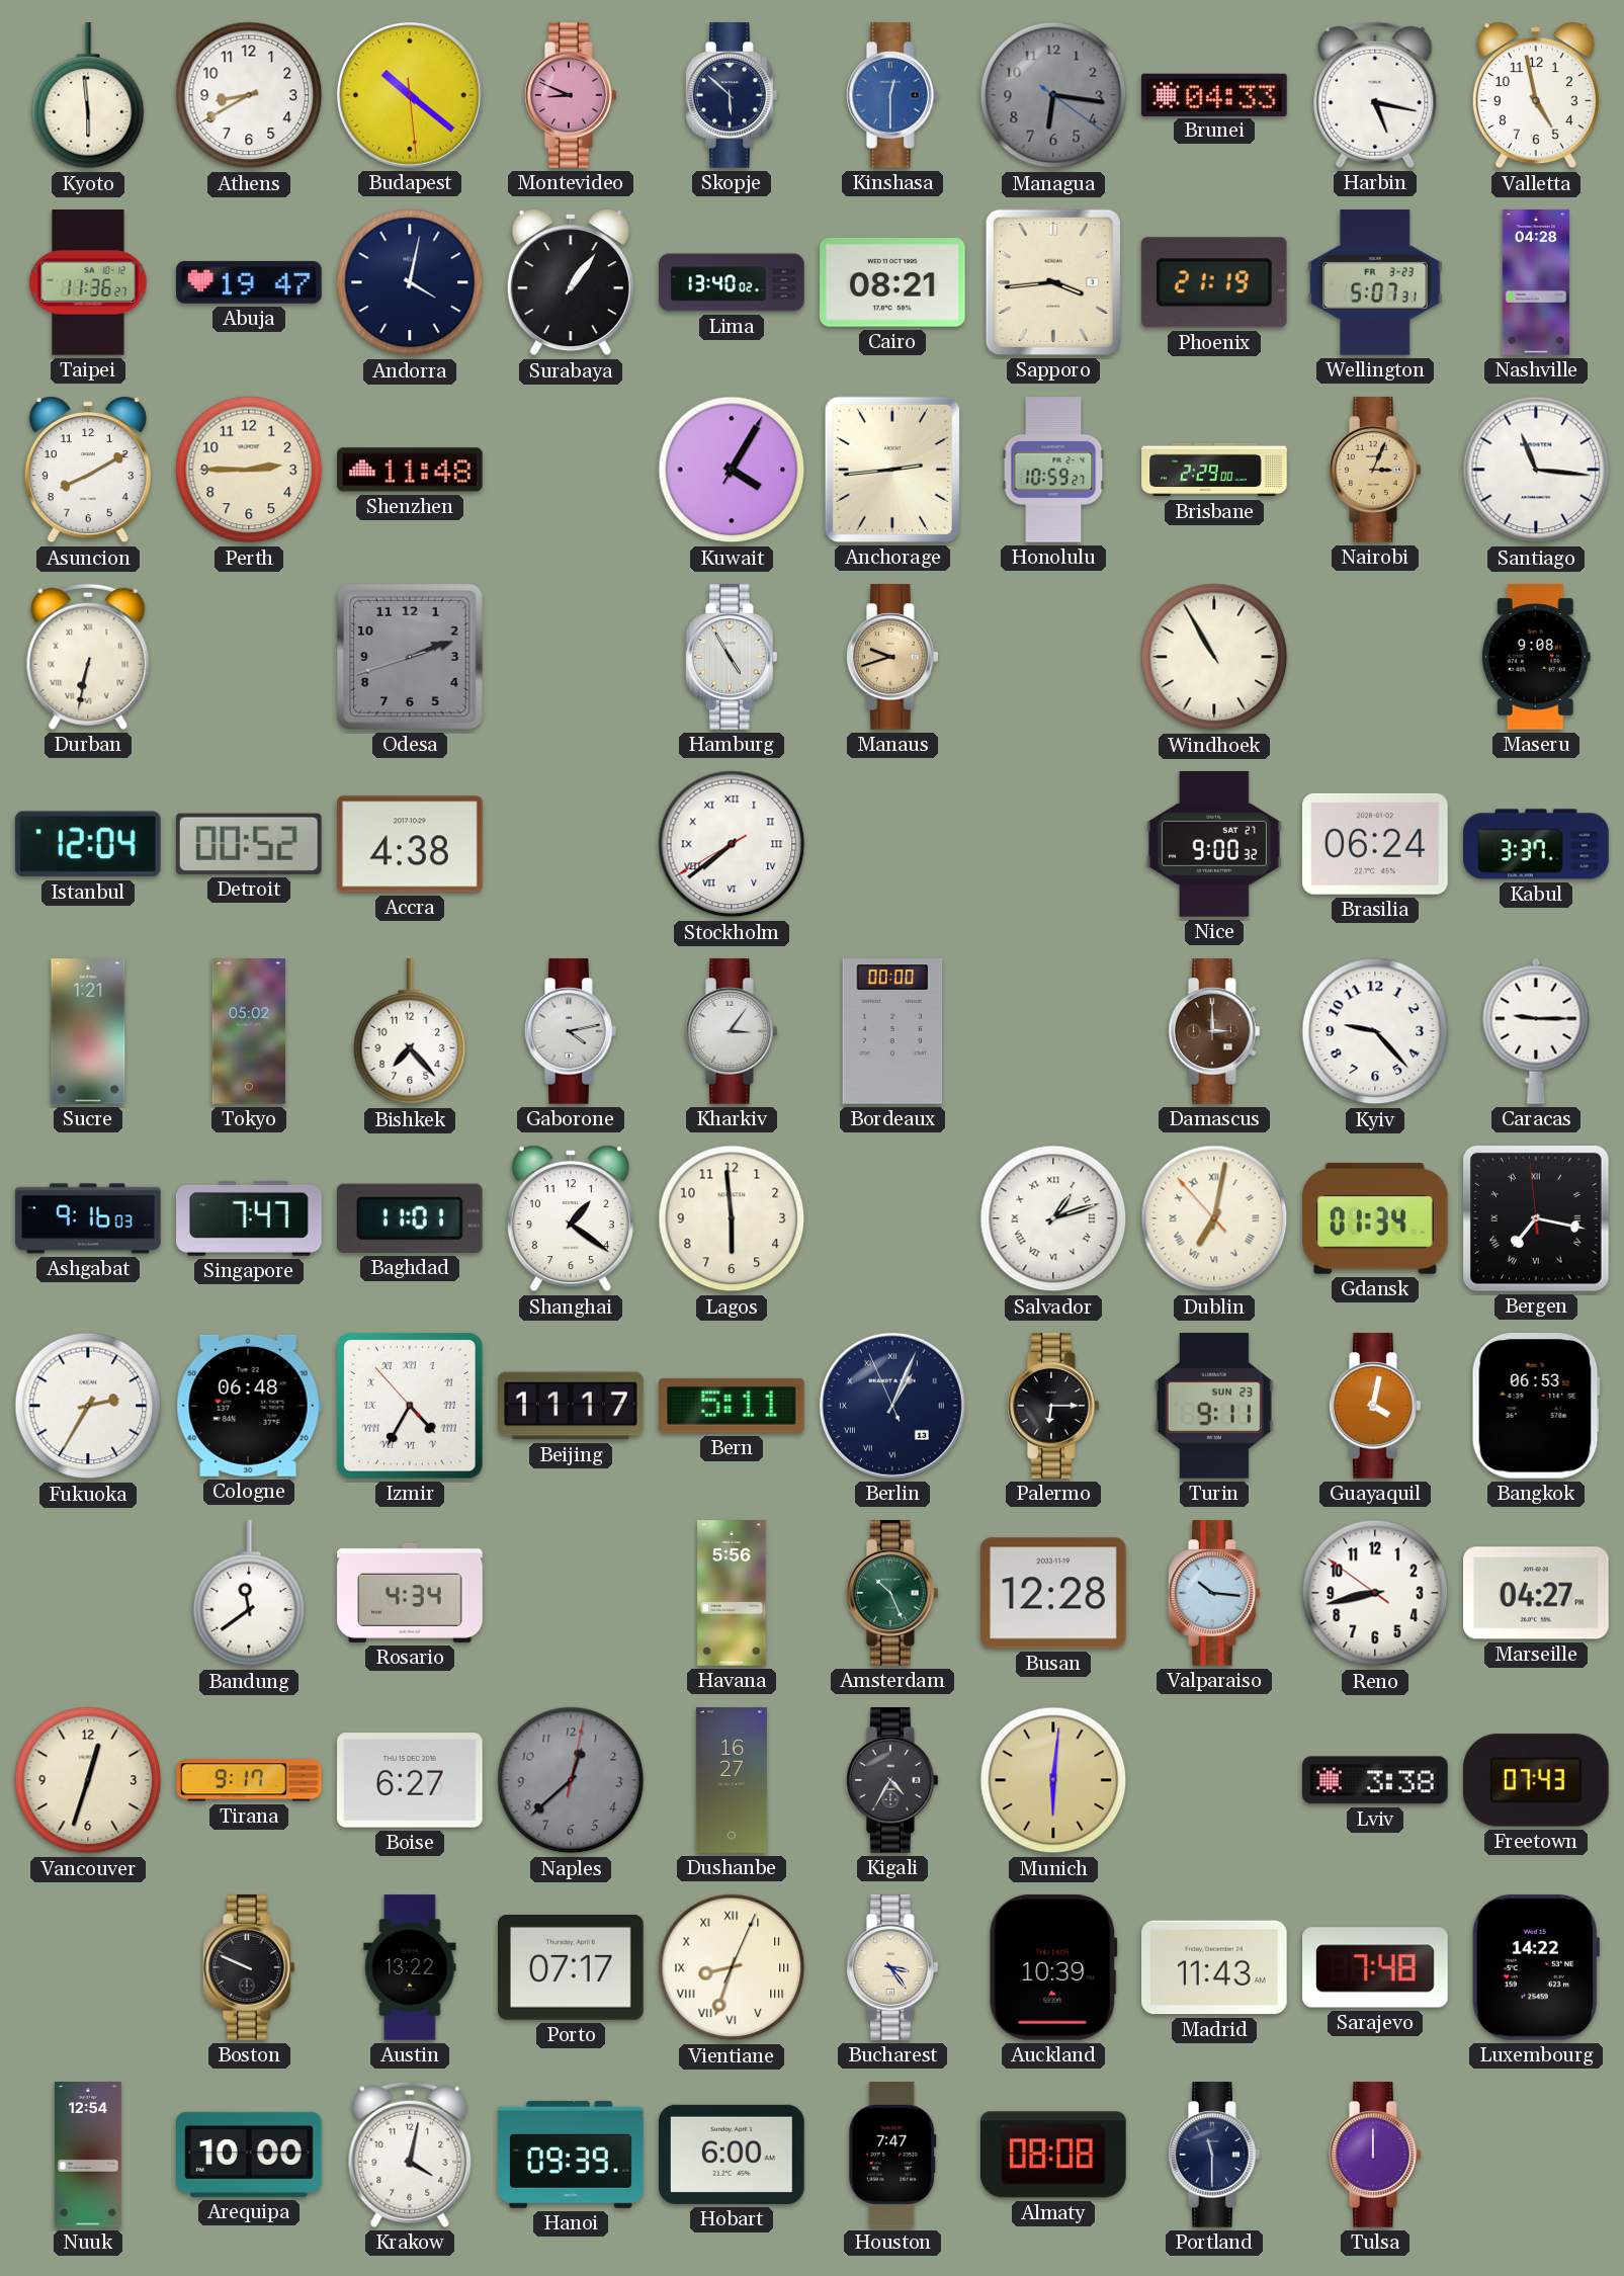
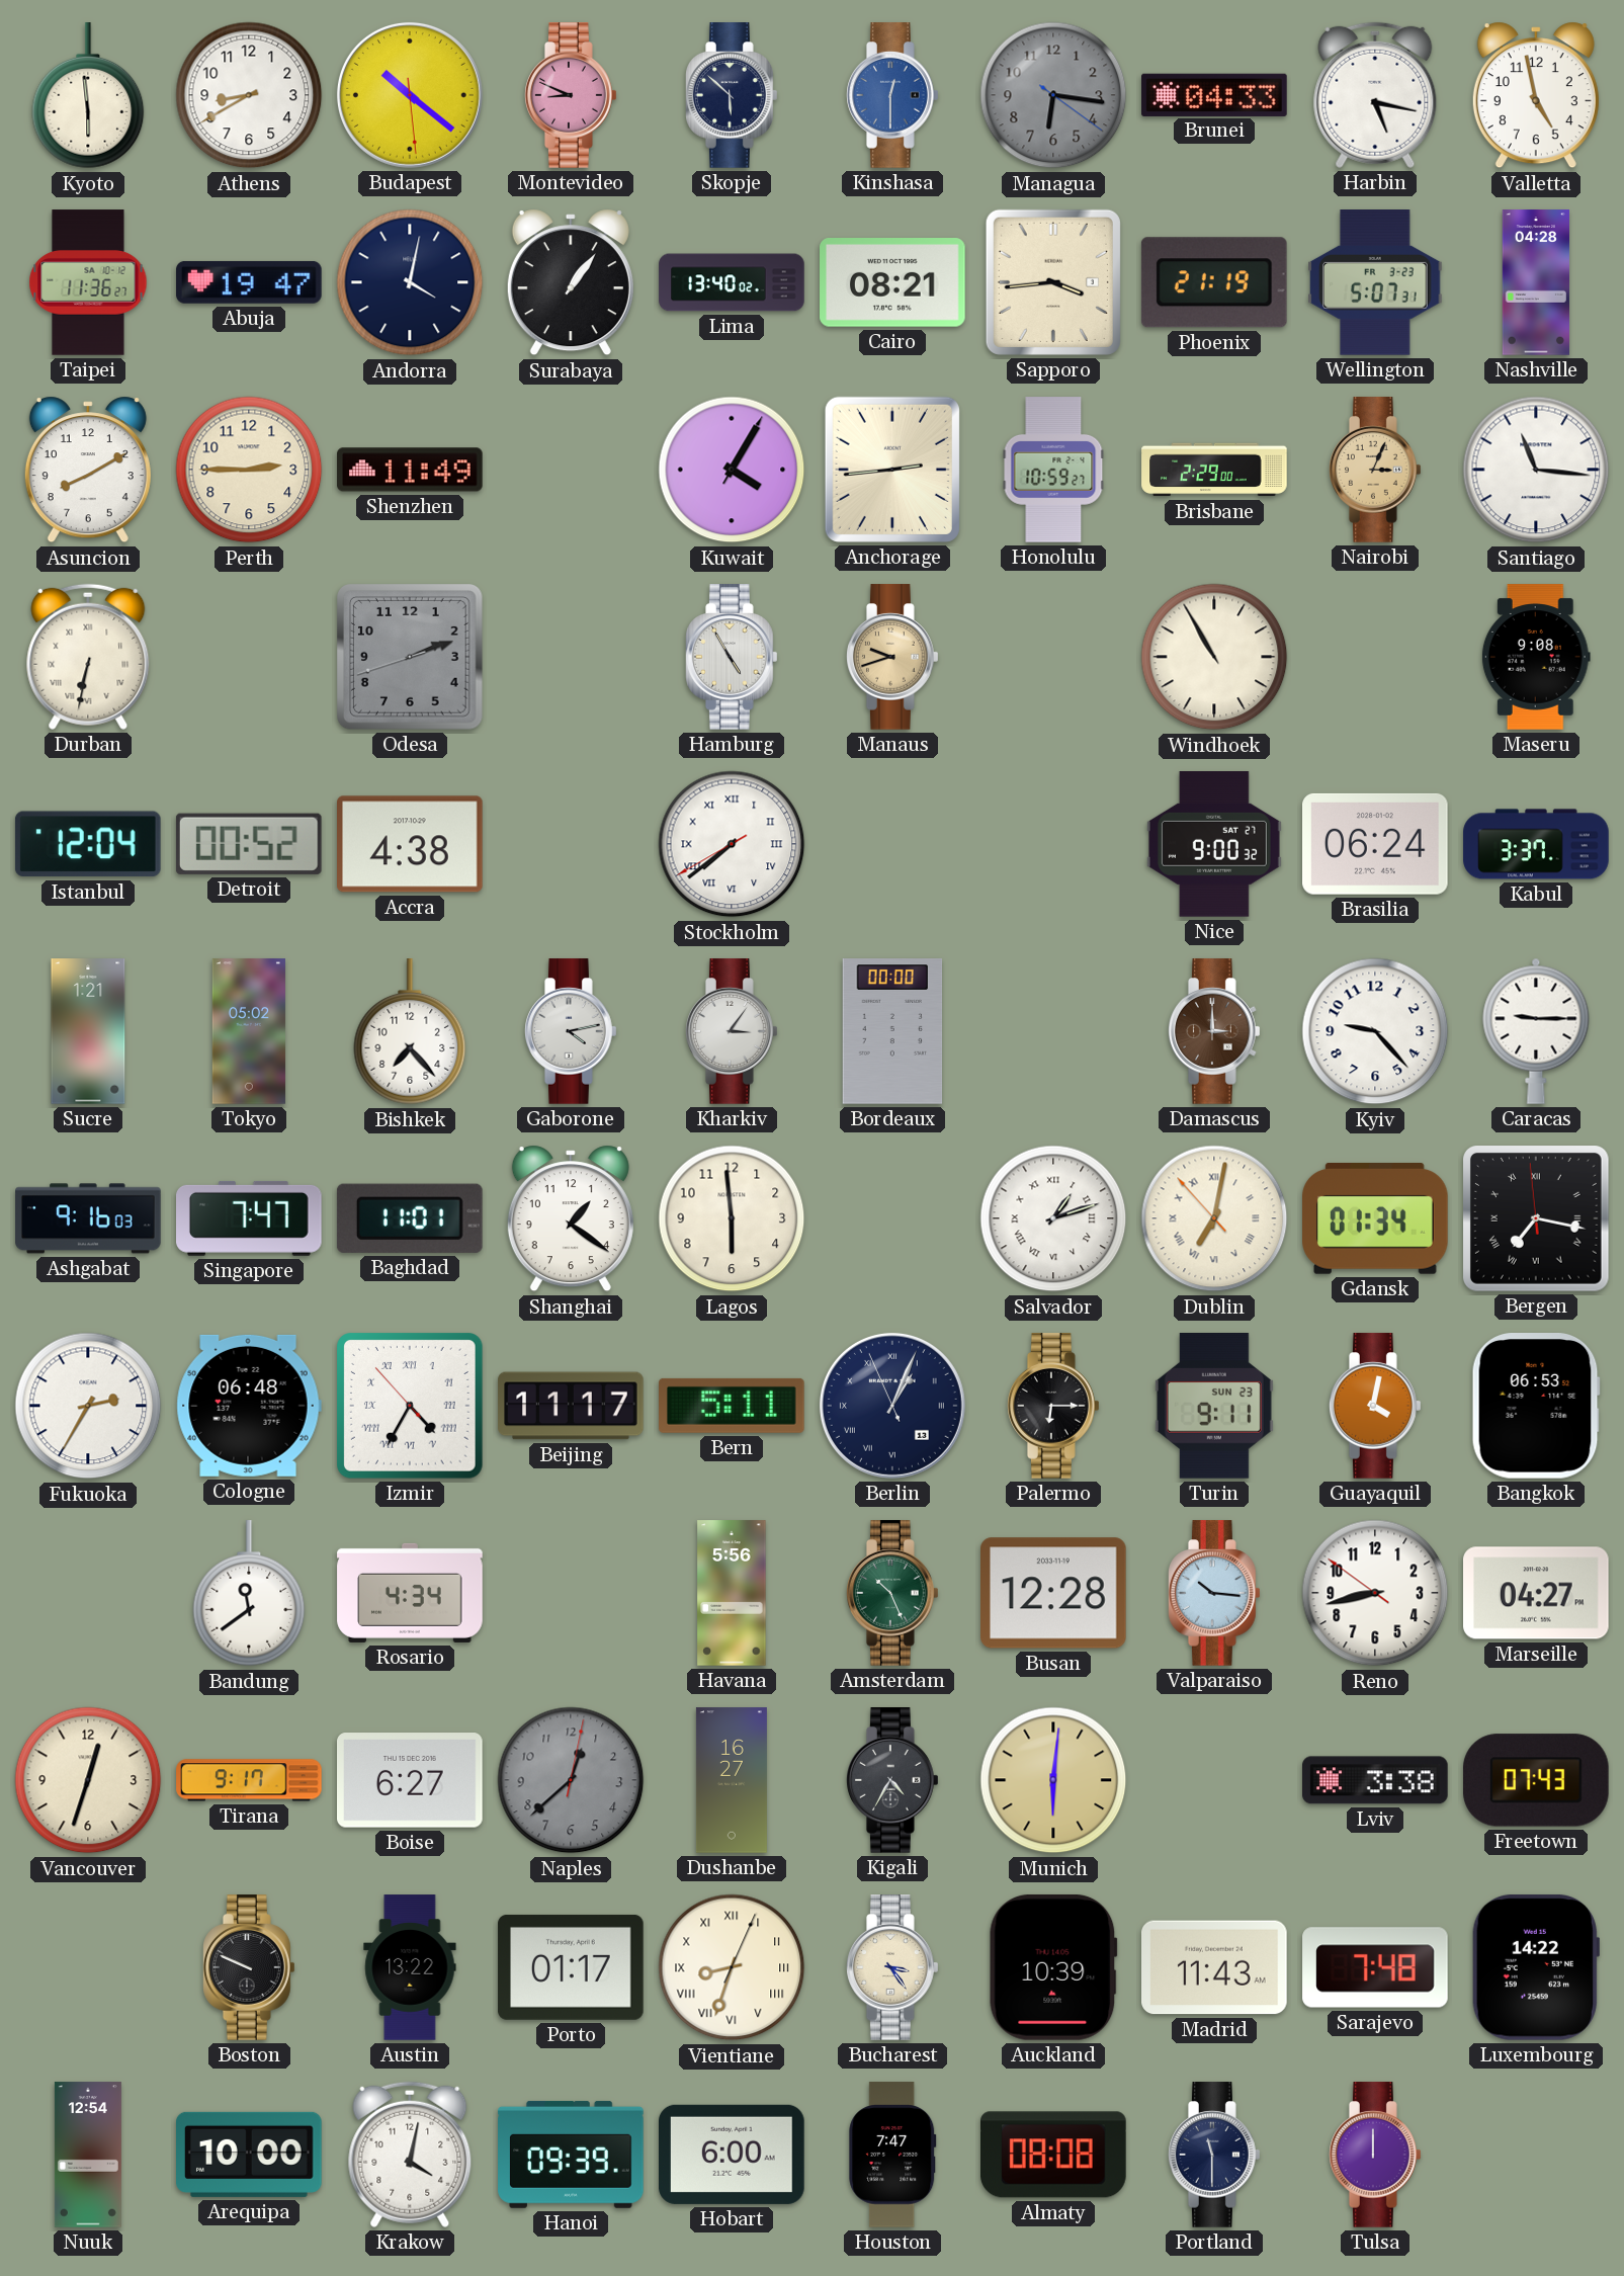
Shenzhen: 11:48 -> 11:49
Porto: 07:17 -> 01:17
